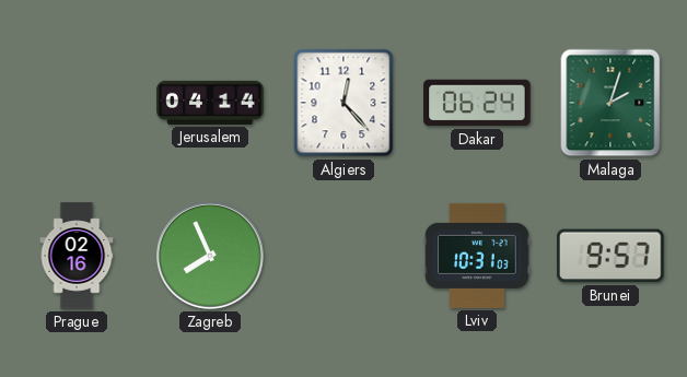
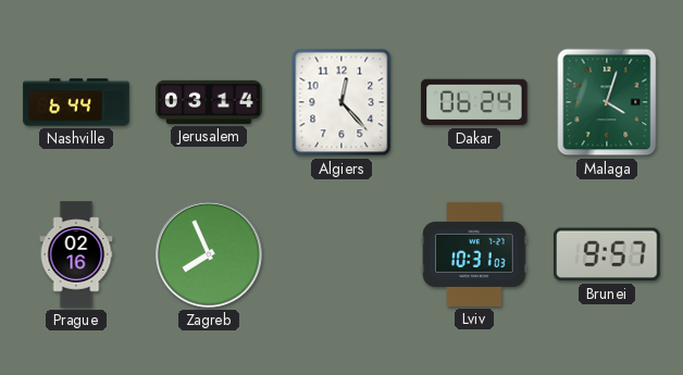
Nashville: none -> 6:44
Jerusalem: 04:14 -> 03:14
Malaga: 2:03 -> 4:03
